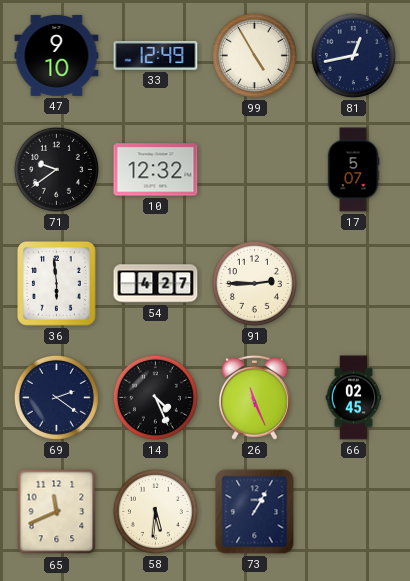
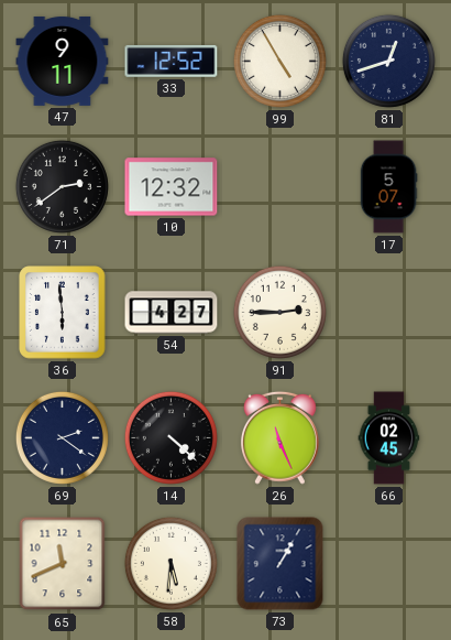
47: 9:10 -> 9:11
33: 12:49 -> 12:52
81: 12:43 -> 12:42
71: 9:39 -> 2:39
14: 4:26 -> 4:22
